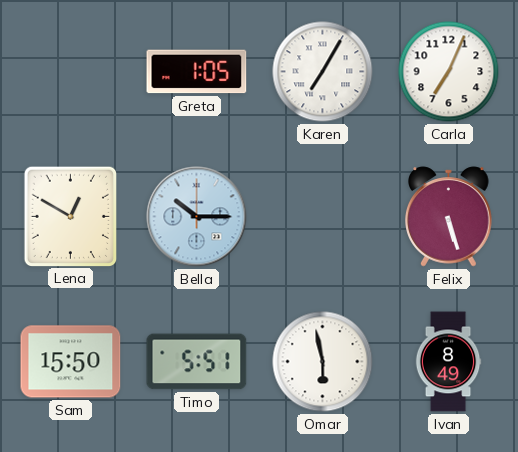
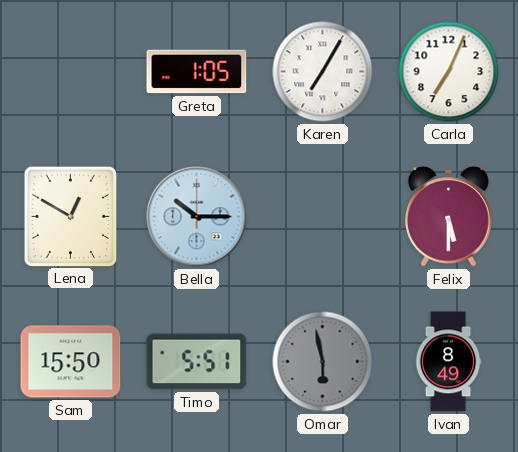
Felix: 5:27 -> 5:30
Omar dial: white -> grey
